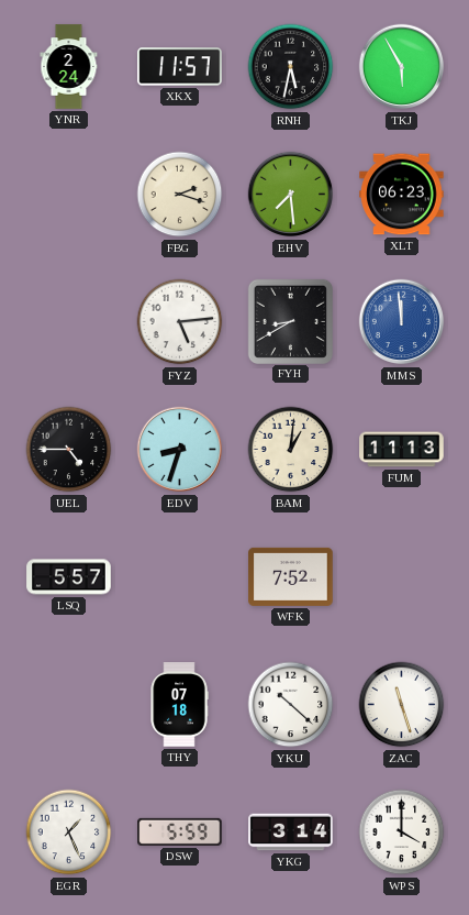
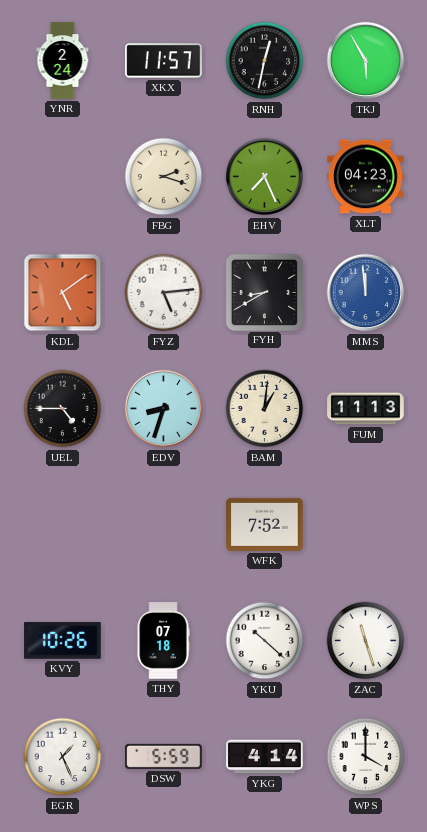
RNH: 5:32 -> 12:32
EHV: 7:29 -> 7:26
XLT: 06:23 -> 04:23
KDL: none -> 5:09
LSQ: 5:57 -> none
KVY: none -> 10:26
YKG: 3:14 -> 4:14
